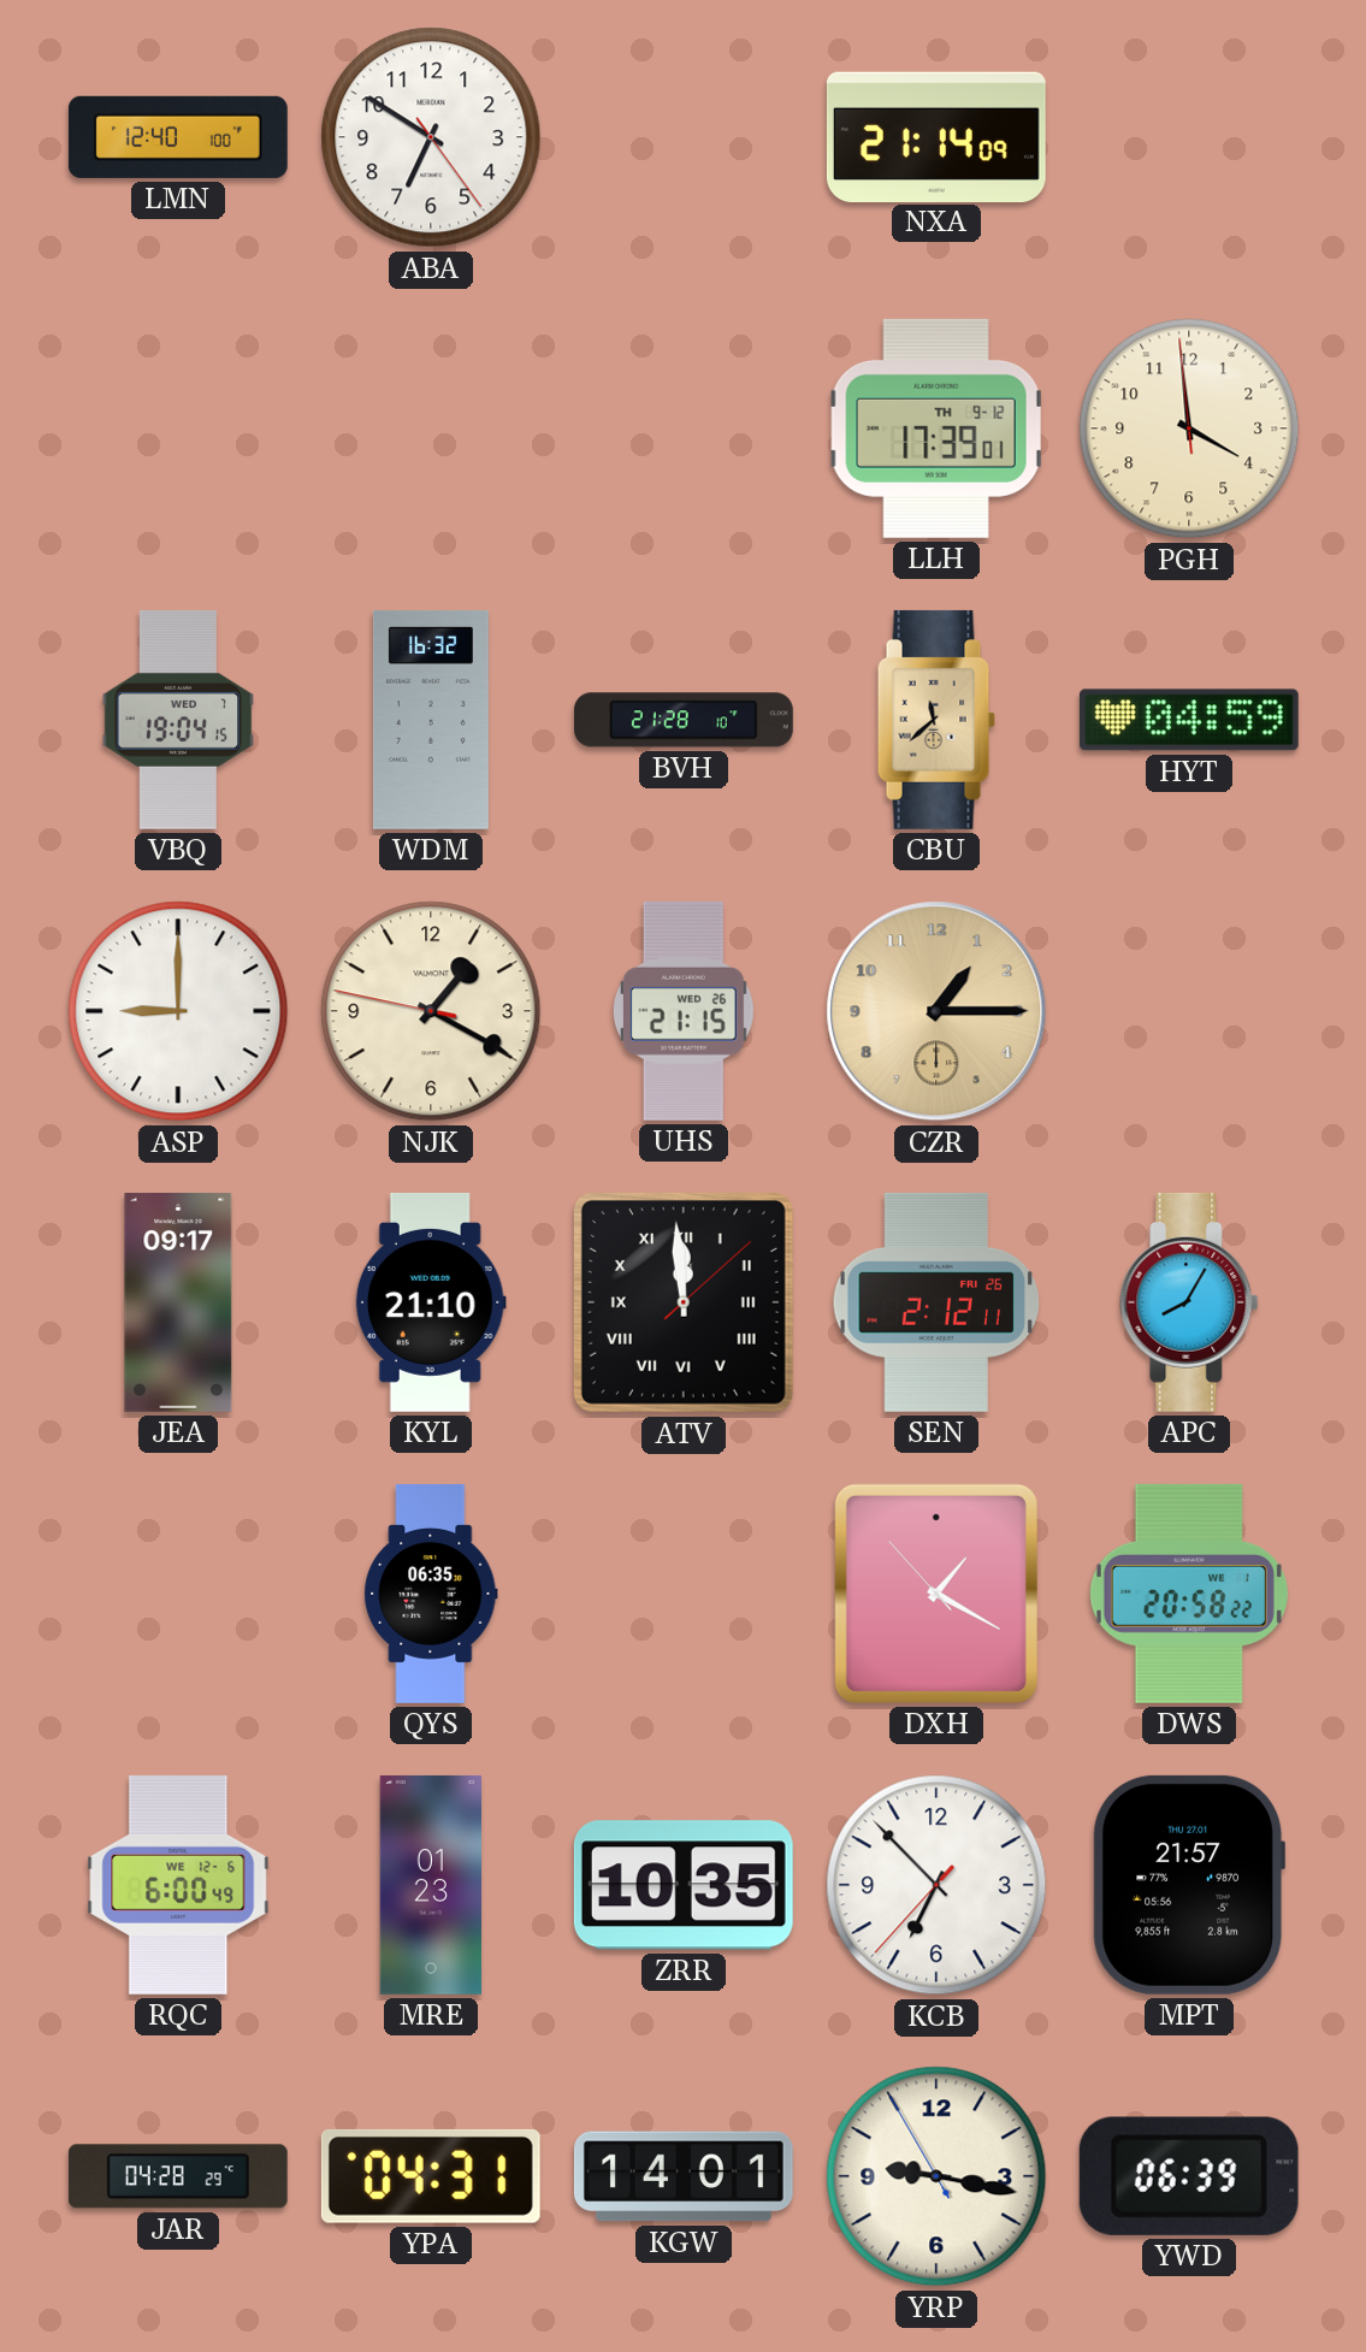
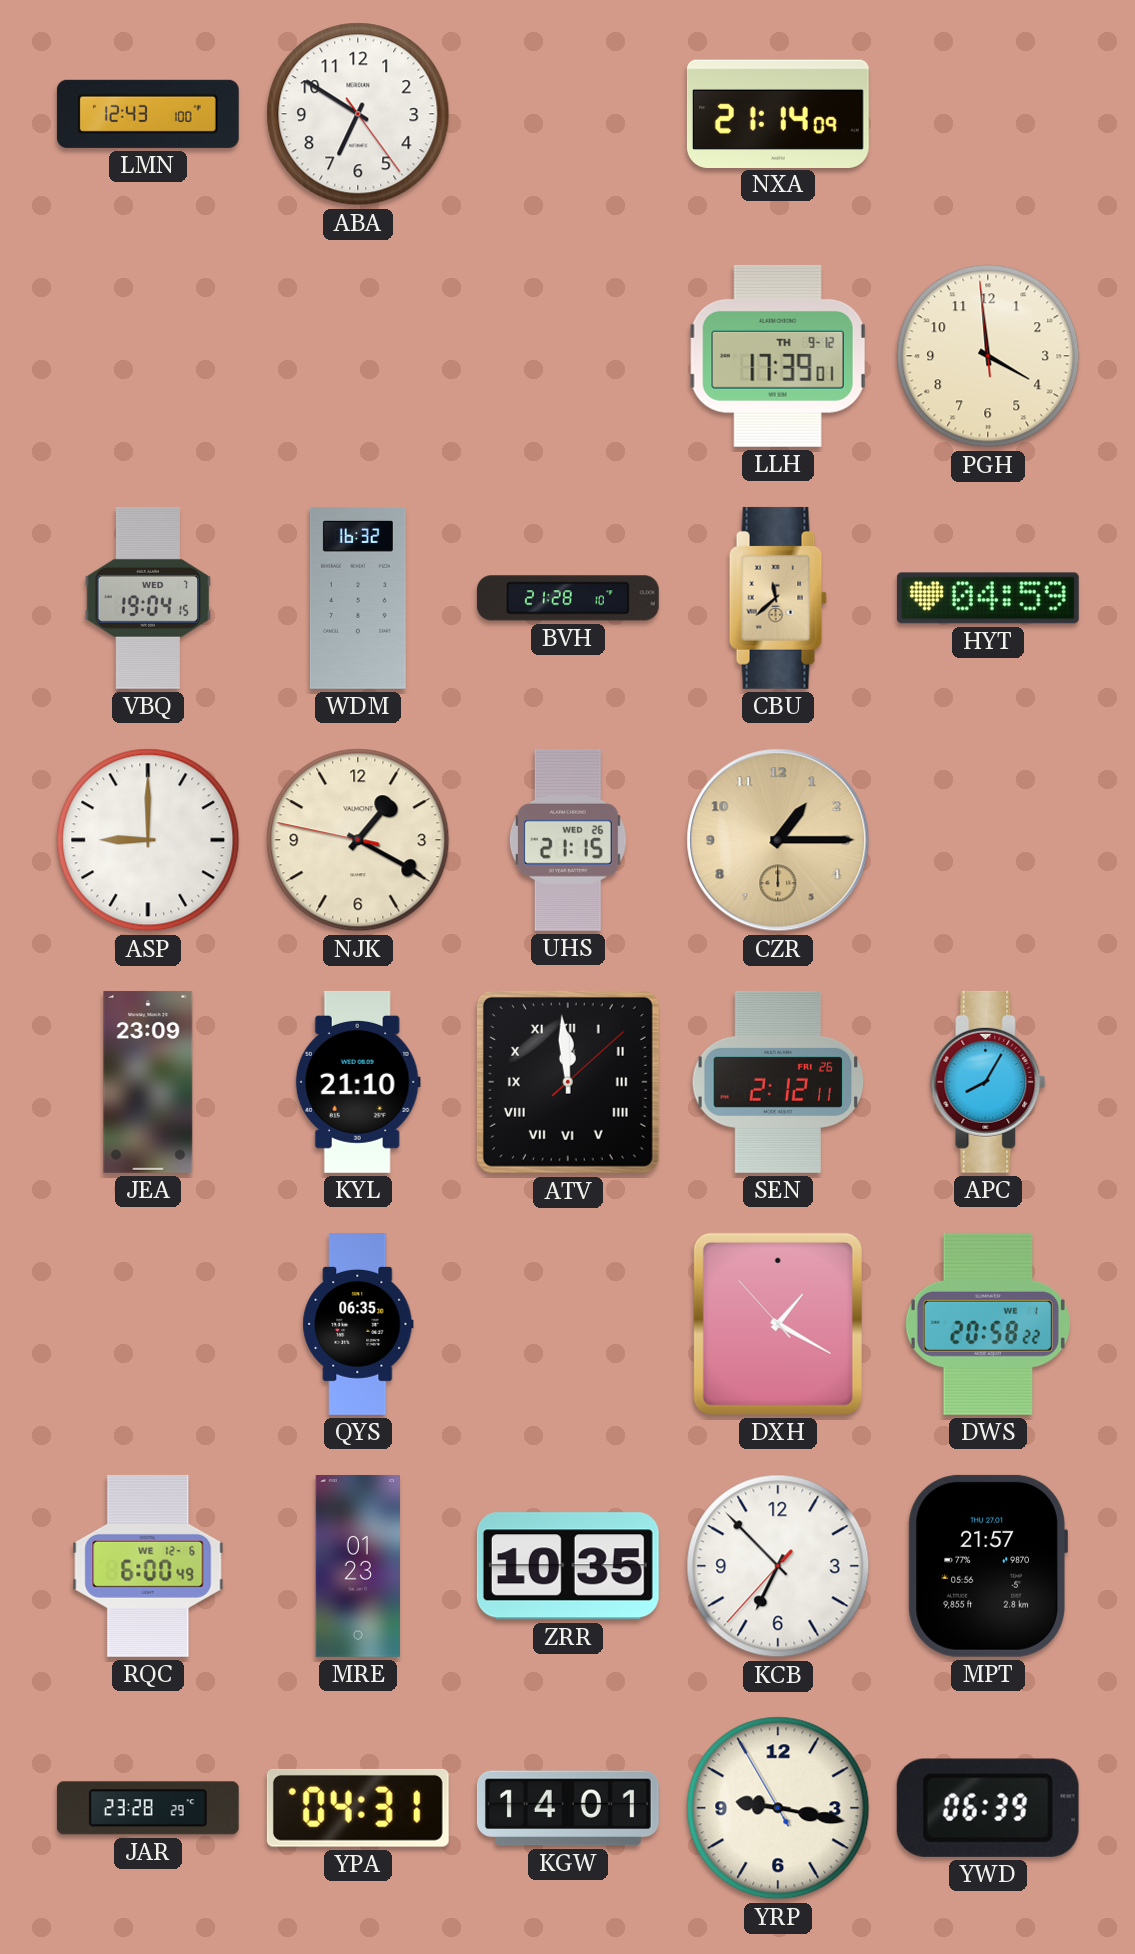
LMN: 12:40 -> 12:43
JEA: 09:17 -> 23:09
JAR: 04:28 -> 23:28
